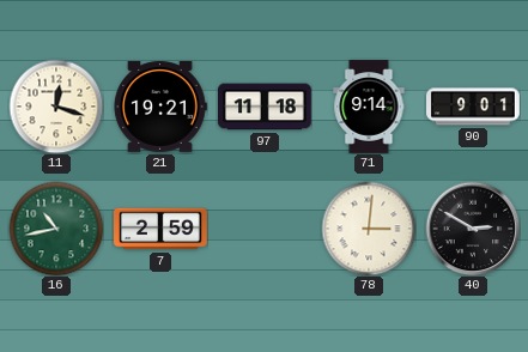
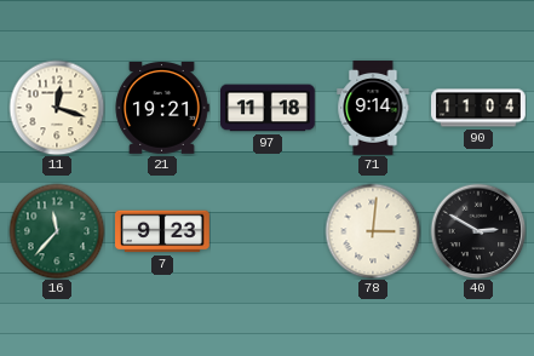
90: 9:01 -> 11:04
16: 10:43 -> 11:37
7: 2:59 -> 9:23
